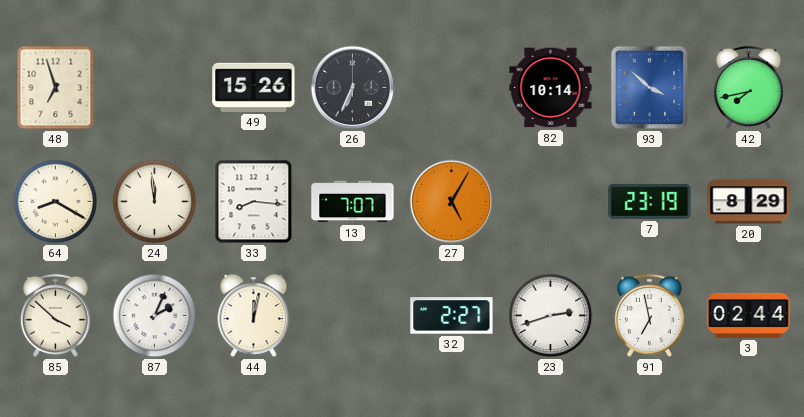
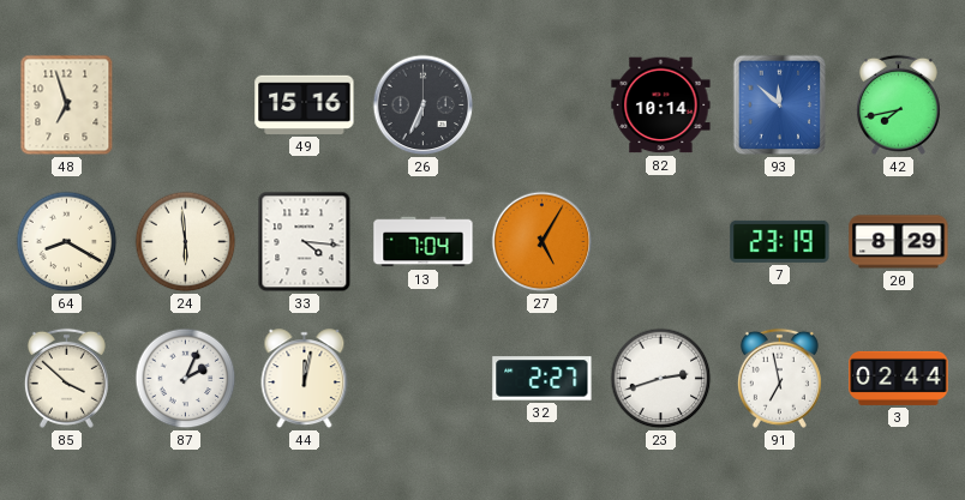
49: 15:26 -> 15:16
93: 3:52 -> 11:52
24: 11:59 -> 5:59
33: 8:16 -> 4:16
13: 7:07 -> 7:04
